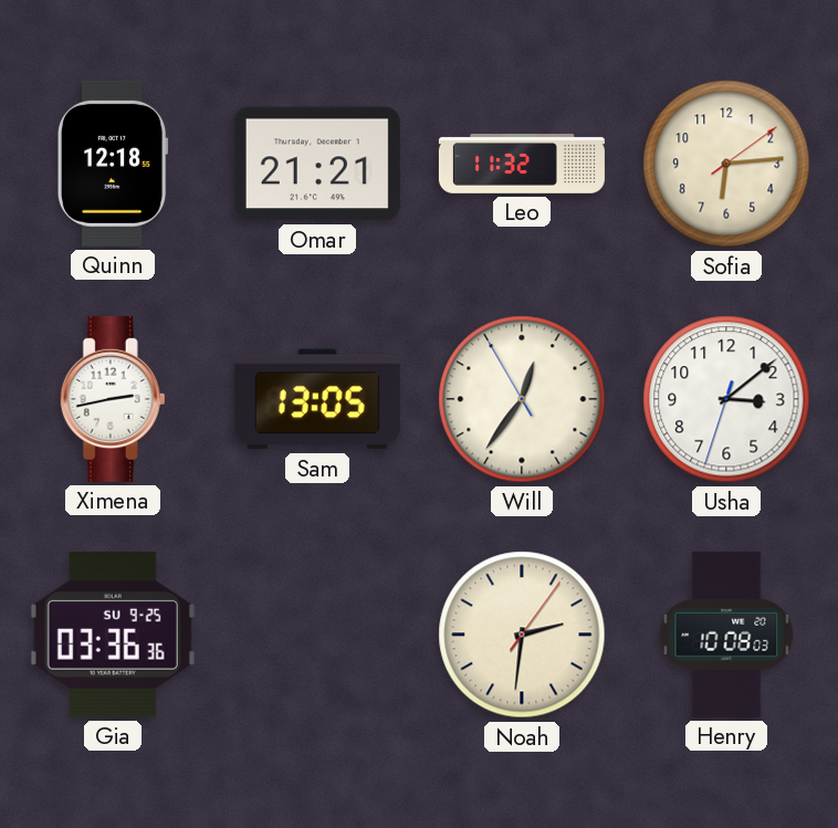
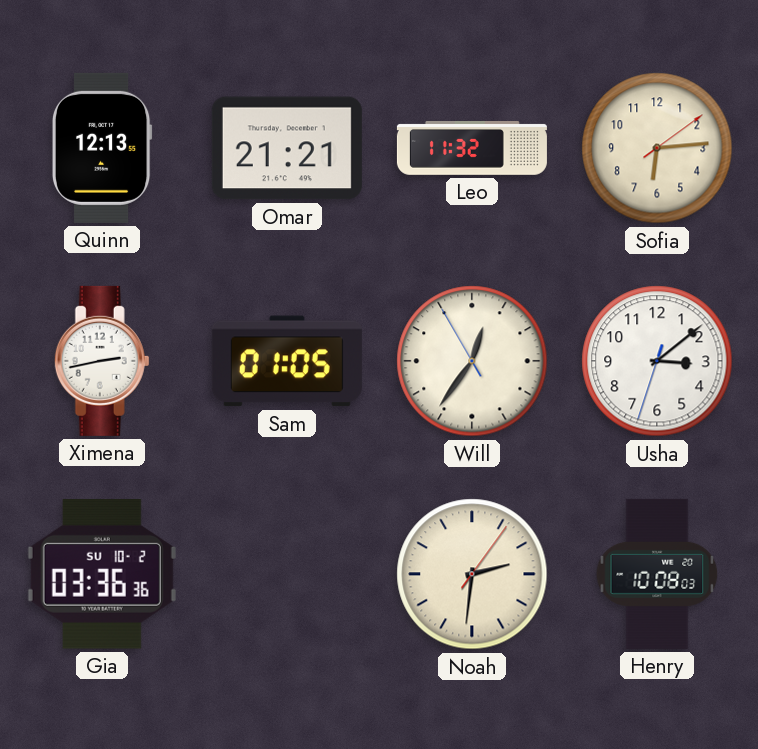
Quinn: 12:18 -> 12:13
Sam: 13:05 -> 01:05
Gia date: SU 9-25 -> SU 10-2
